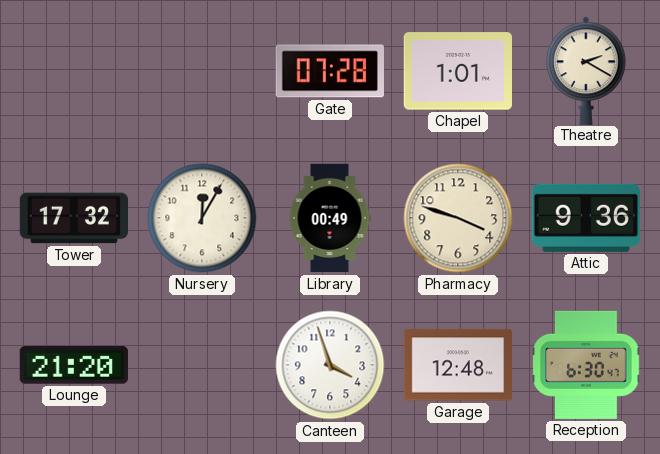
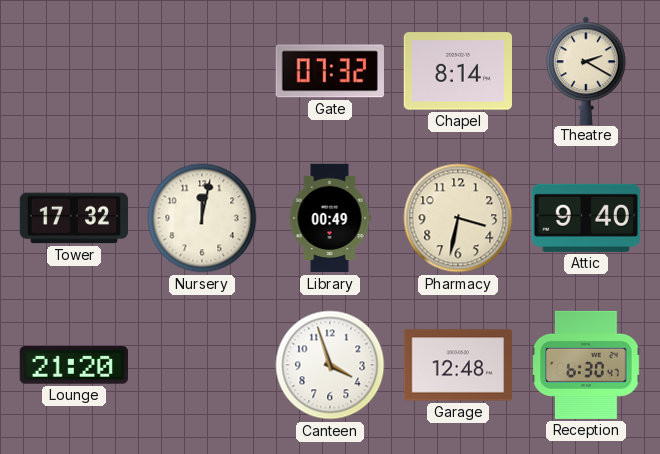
Gate: 07:28 -> 07:32
Chapel: 1:01 -> 8:14
Nursery: 12:05 -> 12:02
Pharmacy: 3:48 -> 3:32
Attic: 9:36 -> 9:40
